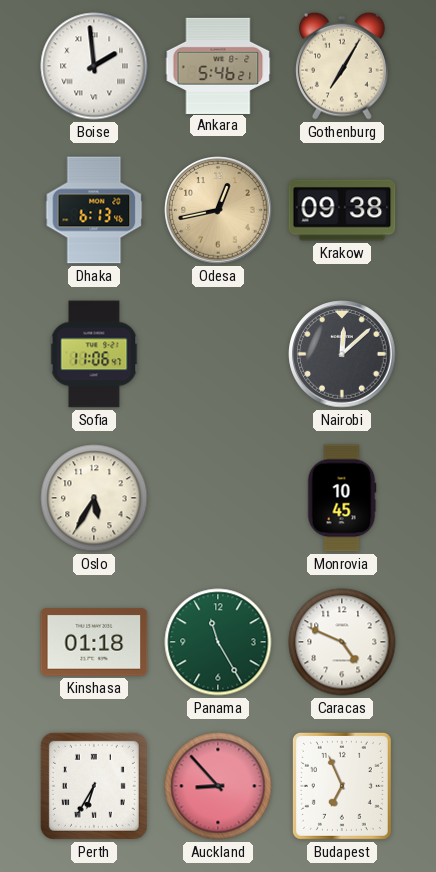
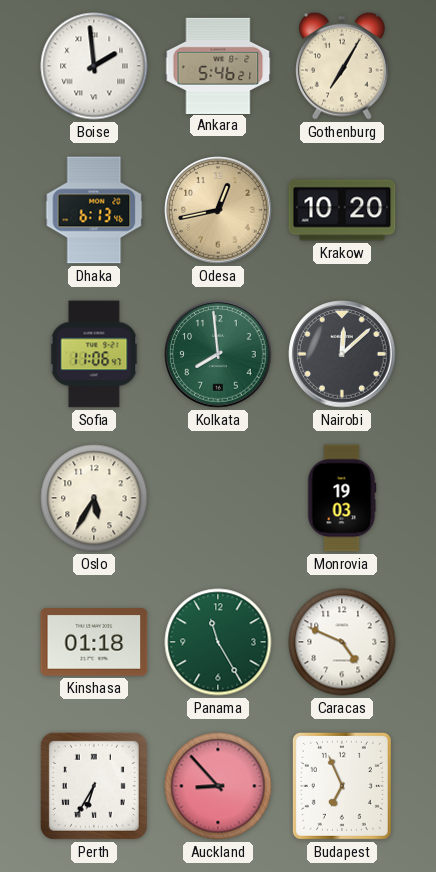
Krakow: 09:38 -> 10:20
Kolkata: none -> 7:59
Monrovia: 10:45 -> 19:03
